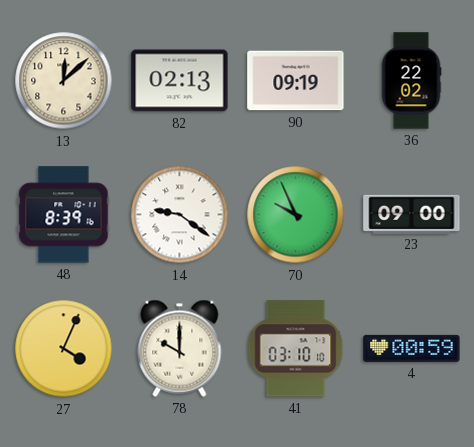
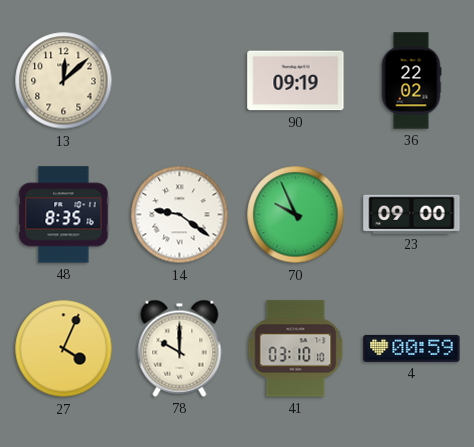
82: 02:13 -> none
48: 8:39 -> 8:35
